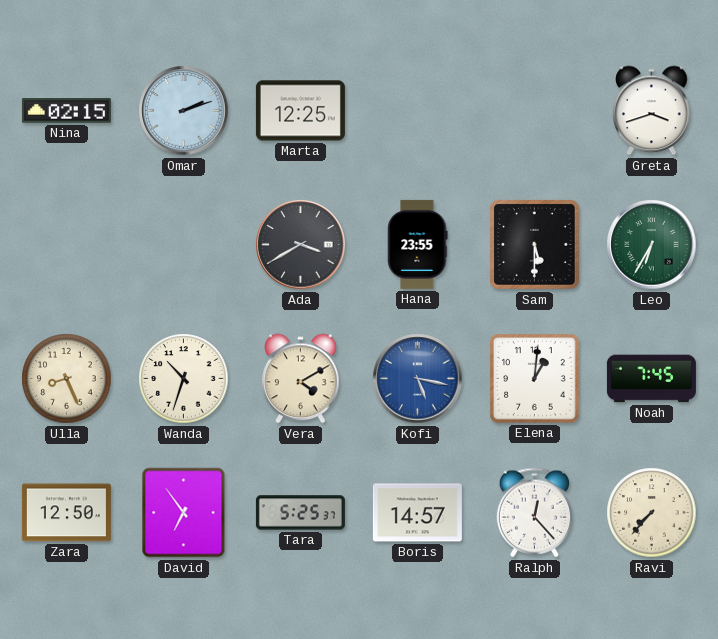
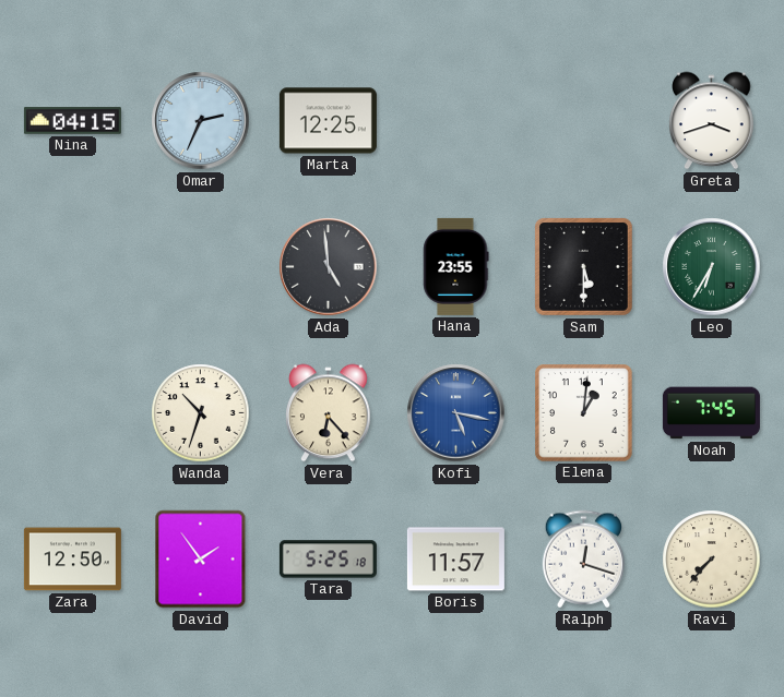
Nina: 02:15 -> 04:15
Omar: 2:12 -> 2:34
Ada: 3:40 -> 4:59
Ulla: 8:26 -> none
Vera: 4:10 -> 6:23
David: 6:54 -> 1:54
Tara: 5:25:37 -> 5:25:18
Boris: 14:57 -> 11:57
Ralph: 12:23 -> 12:18
